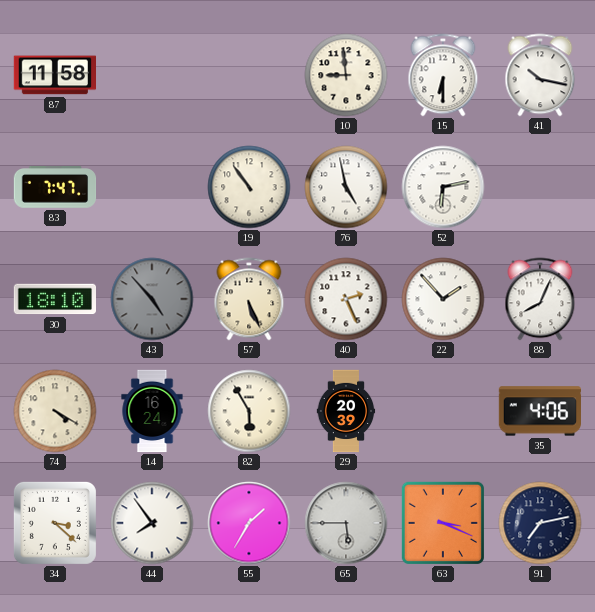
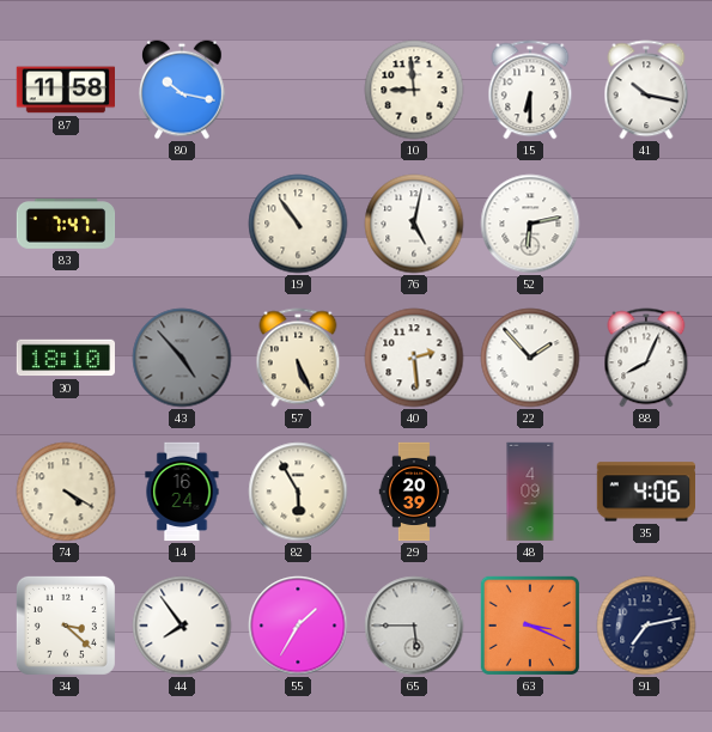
80: none -> 10:17
76: 4:58 -> 5:02
40: 2:26 -> 2:29
48: none -> 4:09
